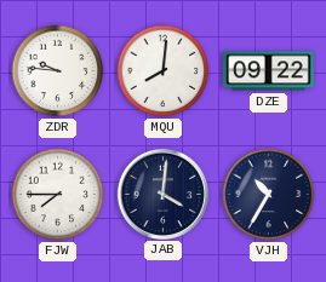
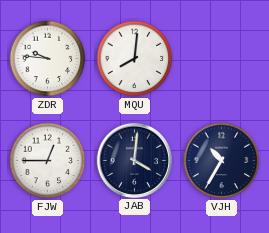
DZE: 09:22 -> none
FJW: 7:45 -> 12:45
